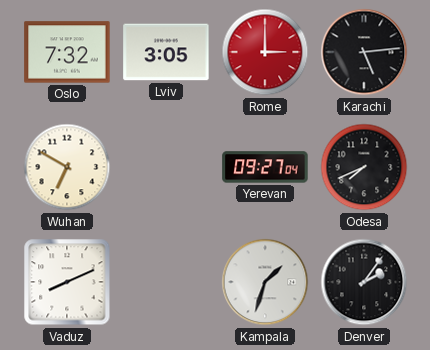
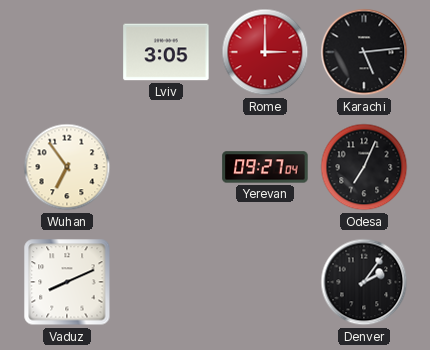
Oslo: 7:32 -> none
Wuhan: 6:50 -> 6:54
Odesa: 7:41 -> 7:04
Kampala: 1:33 -> none
